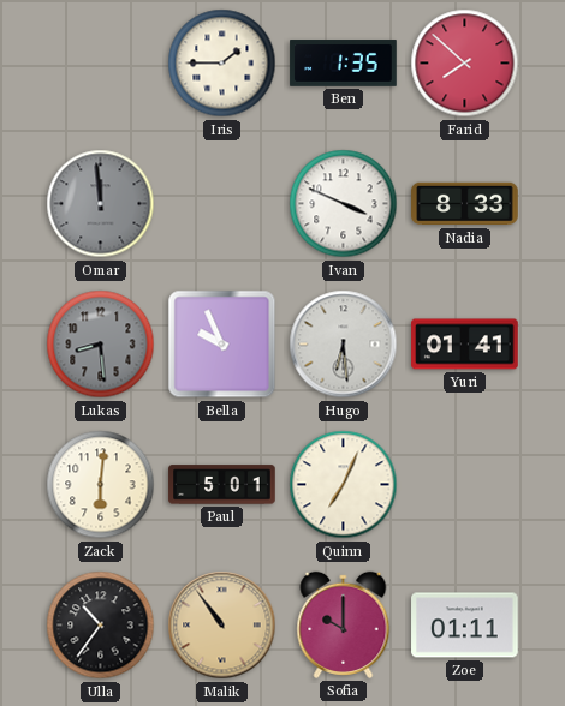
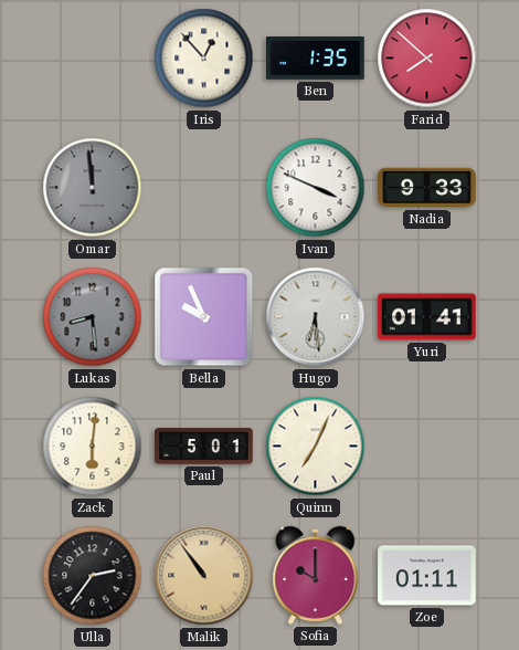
Iris: 1:45 -> 12:53
Nadia: 8:33 -> 9:33
Ulla: 10:36 -> 2:36
